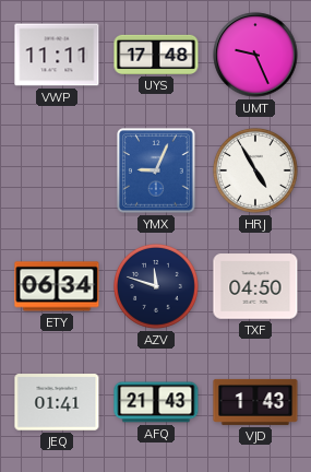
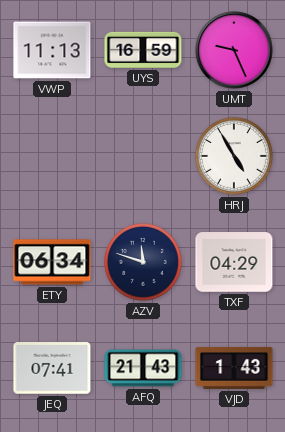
VWP: 11:11 -> 11:13
UYS: 17:48 -> 16:59
YMX: 9:04 -> none
TXF: 04:50 -> 04:29
JEQ: 01:41 -> 07:41
